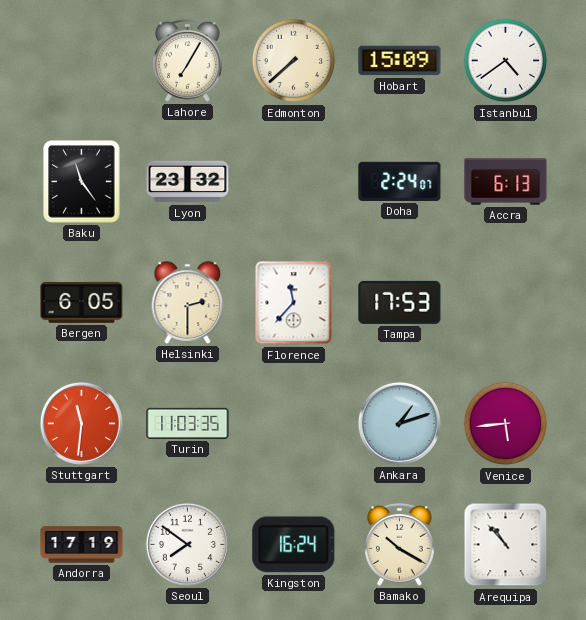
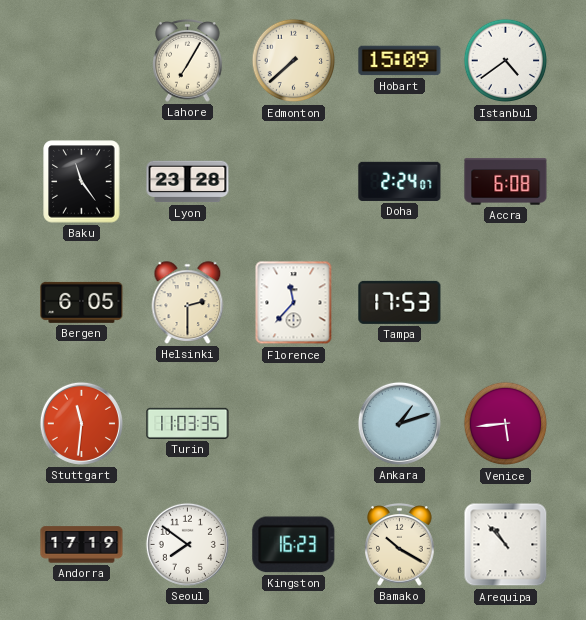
Lyon: 23:32 -> 23:28
Accra: 6:13 -> 6:08
Kingston: 16:24 -> 16:23
